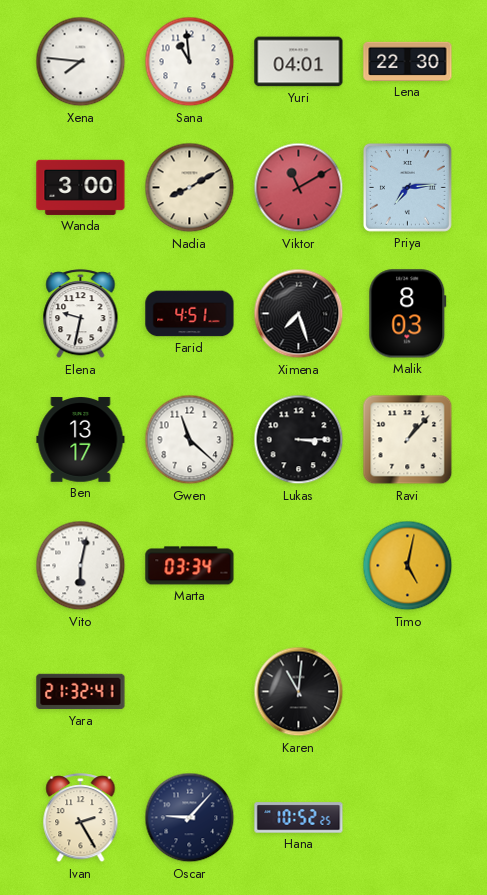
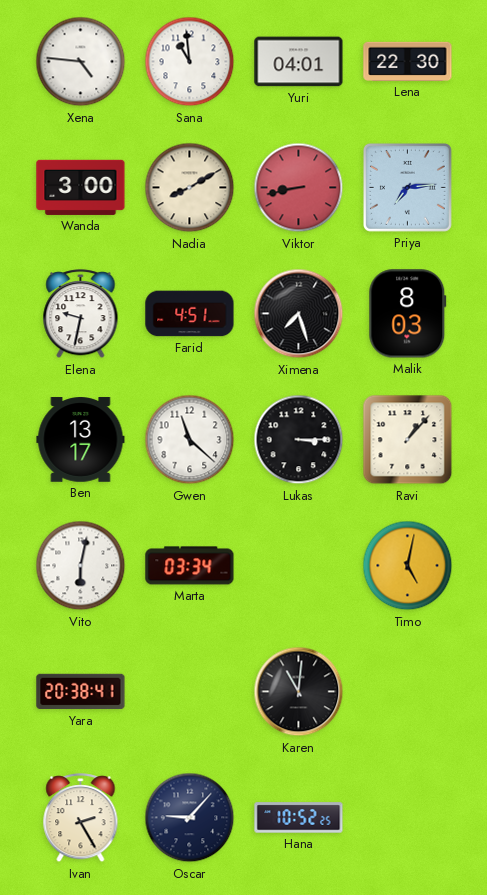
Xena: 7:46 -> 4:46
Viktor: 11:10 -> 8:43
Yara: 21:32 -> 20:38
